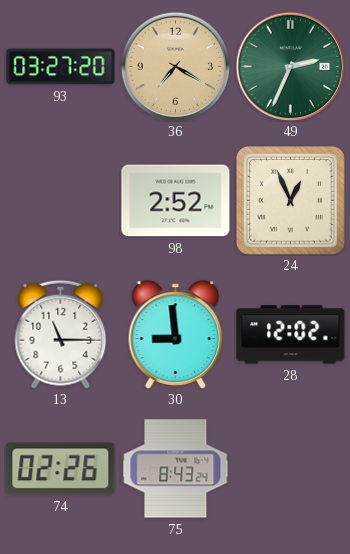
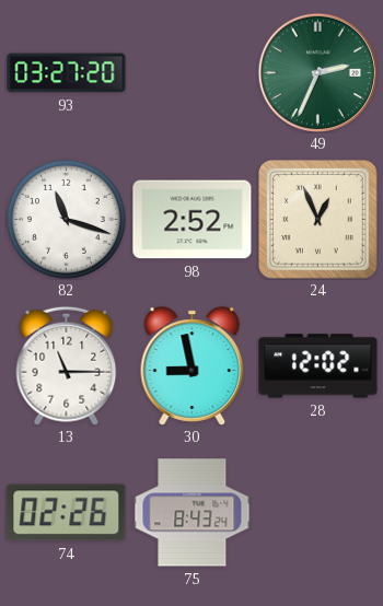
36: 7:20 -> none
82: none -> 11:18
30: 8:59 -> 8:58
